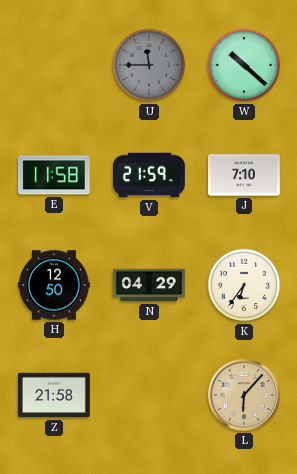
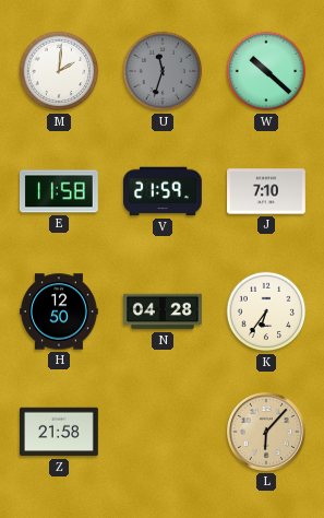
M: none -> 2:01
U: 11:45 -> 11:33
N: 04:29 -> 04:28
